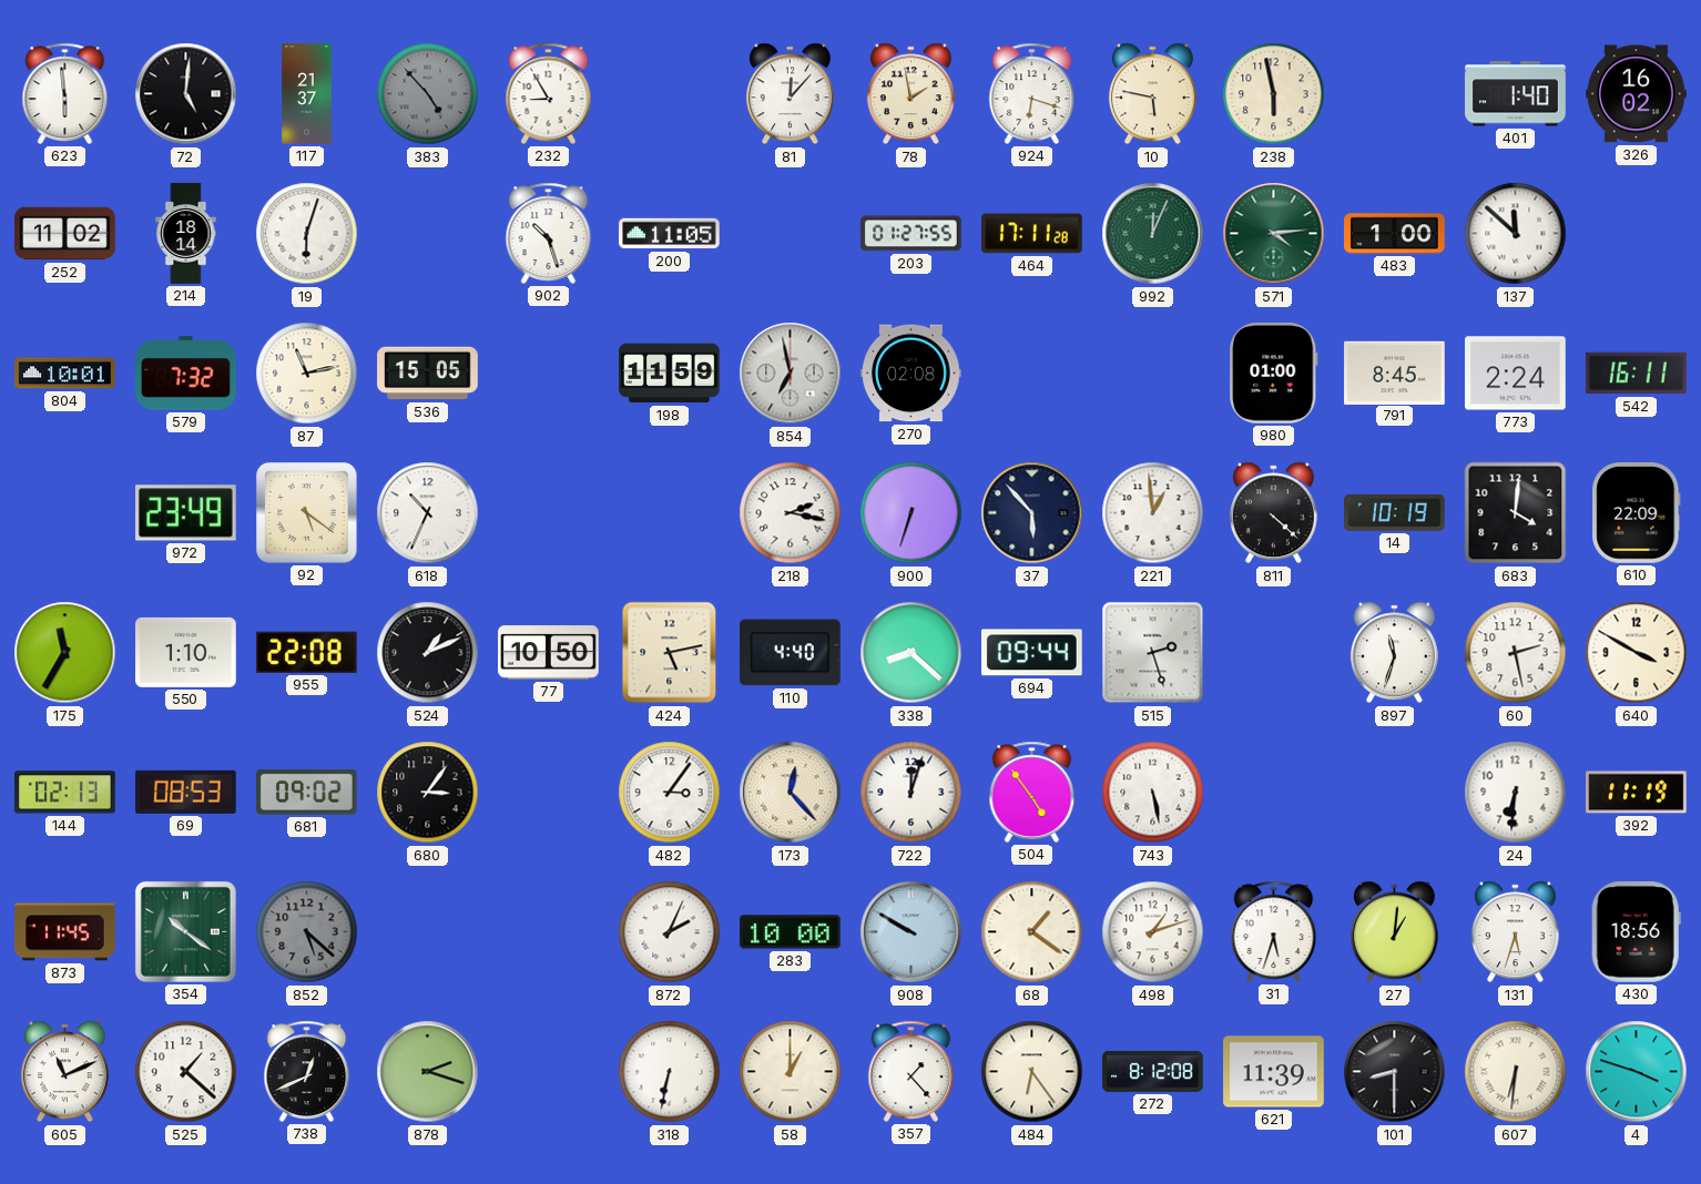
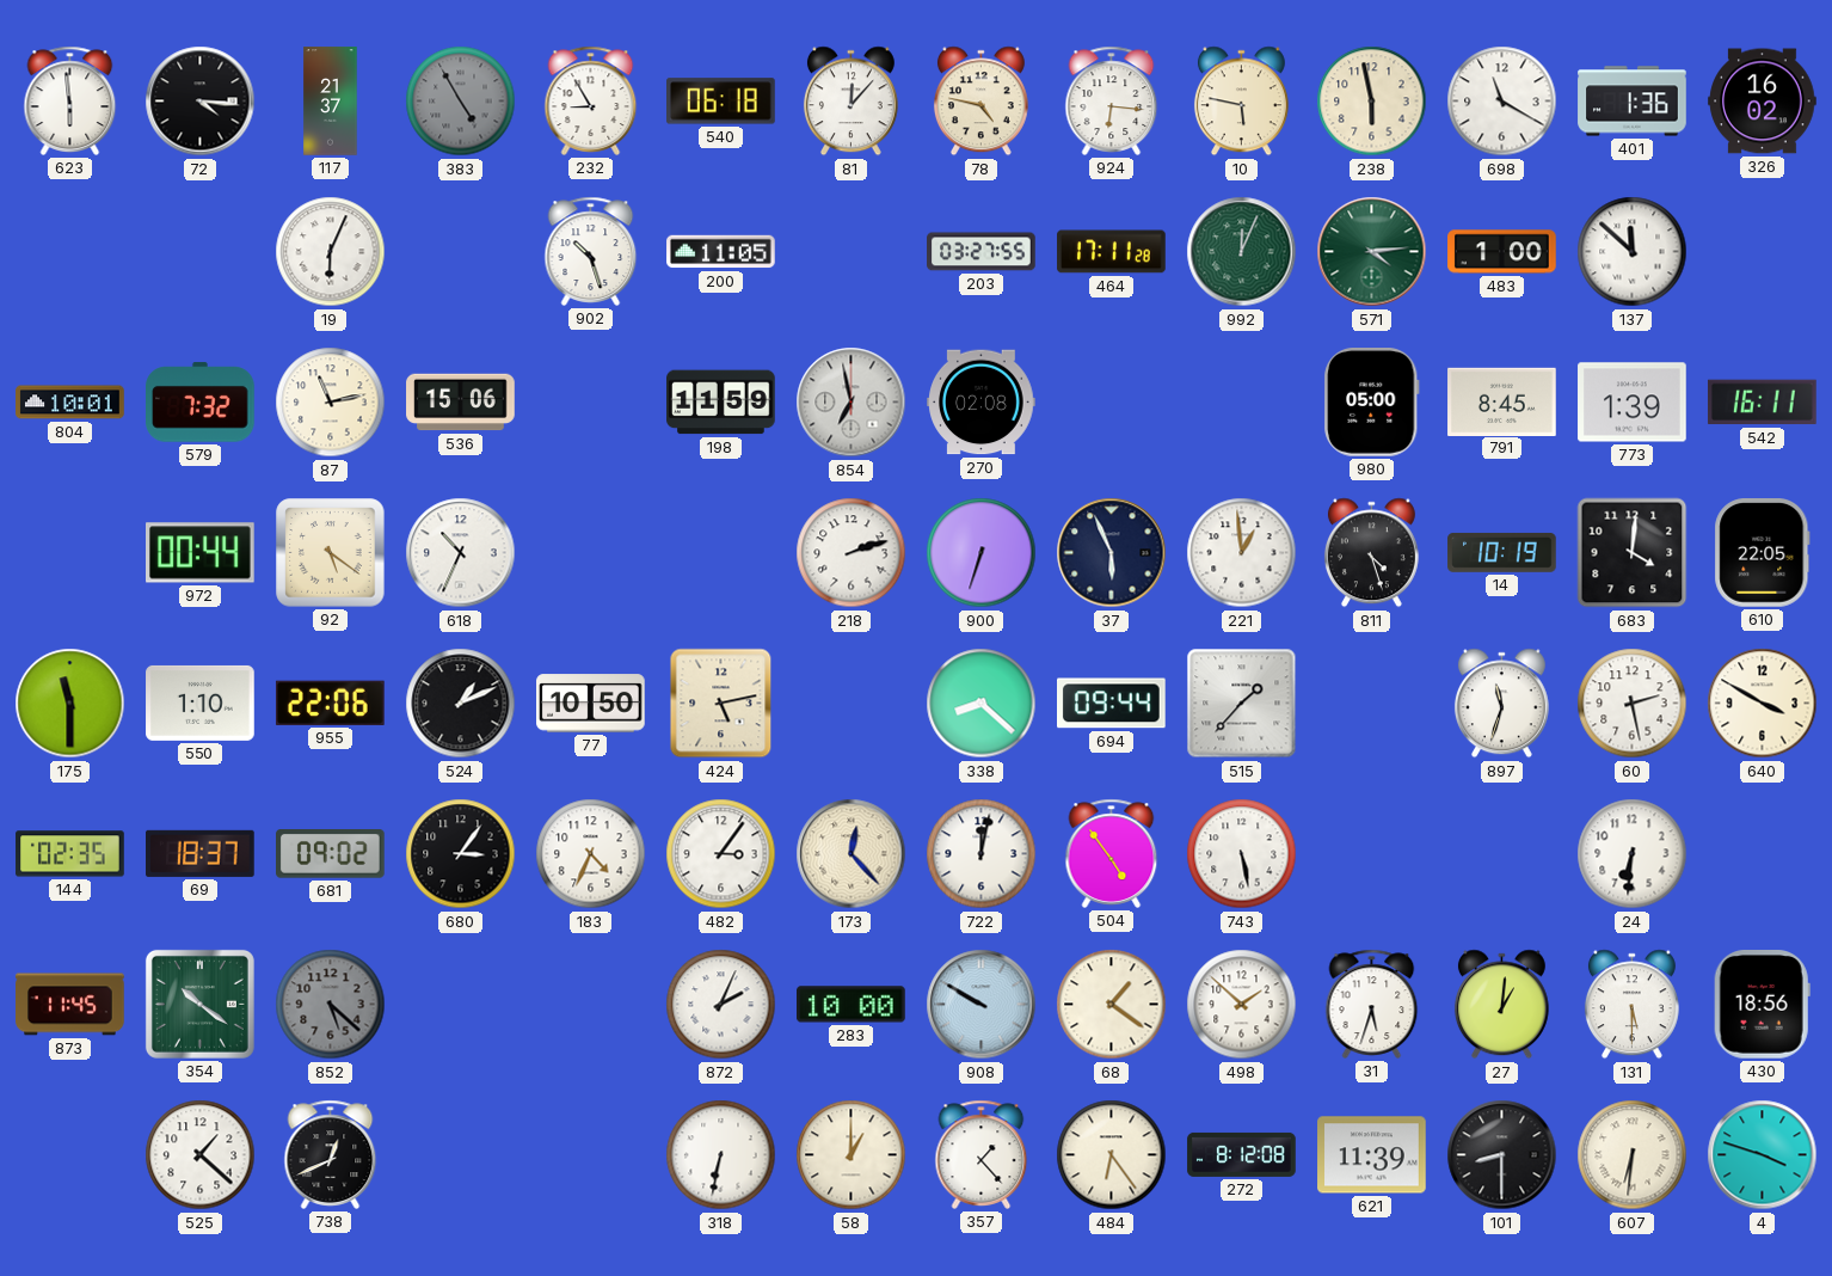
72: 5:01 -> 4:16
383: 4:53 -> 4:55
540: none -> 06:18
78: 1:58 -> 4:47
924: 6:18 -> 6:16
698: none -> 11:20
401: 1:40 -> 1:36
252: 11:02 -> none
214: 18:14 -> none
19: 6:03 -> 6:04
203: 01:27 -> 03:27
536: 15:05 -> 15:06
980: 01:00 -> 05:00
773: 2:24 -> 1:39
972: 23:49 -> 00:44
218: 2:17 -> 2:12
37: 5:53 -> 5:56
811: 4:22 -> 4:27
610: 22:09 -> 22:05
175: 11:35 -> 11:30
955: 22:08 -> 22:06
110: 4:40 -> none
515: 2:27 -> 1:37
144: 02:13 -> 02:35
69: 08:53 -> 18:37
183: none -> 4:34
722: 12:03 -> 12:02
392: 11:19 -> none
498: 1:12 -> 1:52
131: 5:33 -> 5:30
605: 11:11 -> none
878: 2:18 -> none
